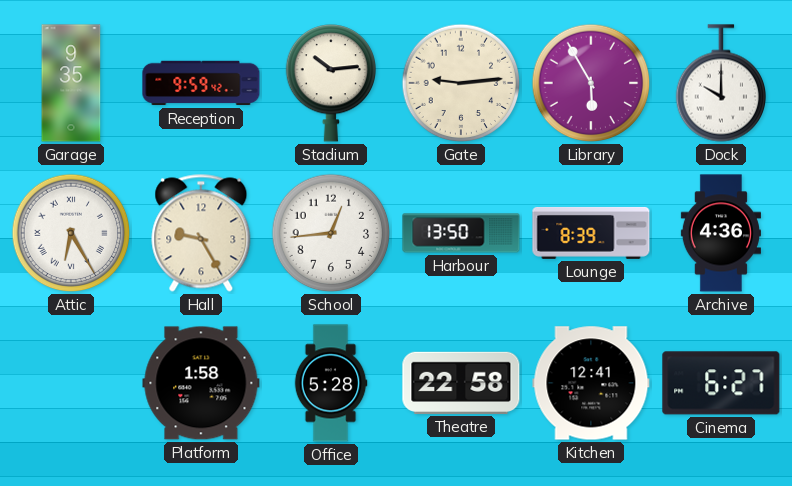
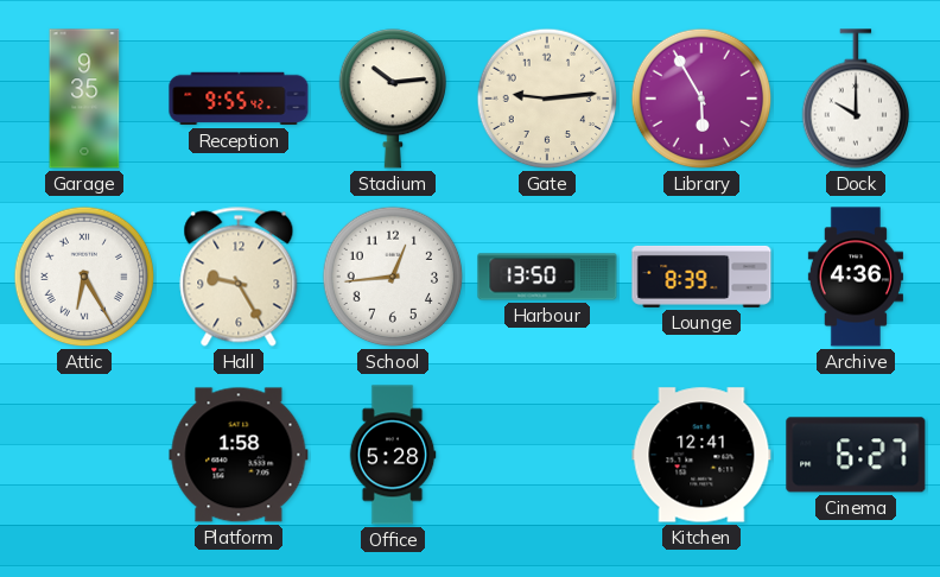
Reception: 9:59 -> 9:55
Theatre: 22:58 -> none
